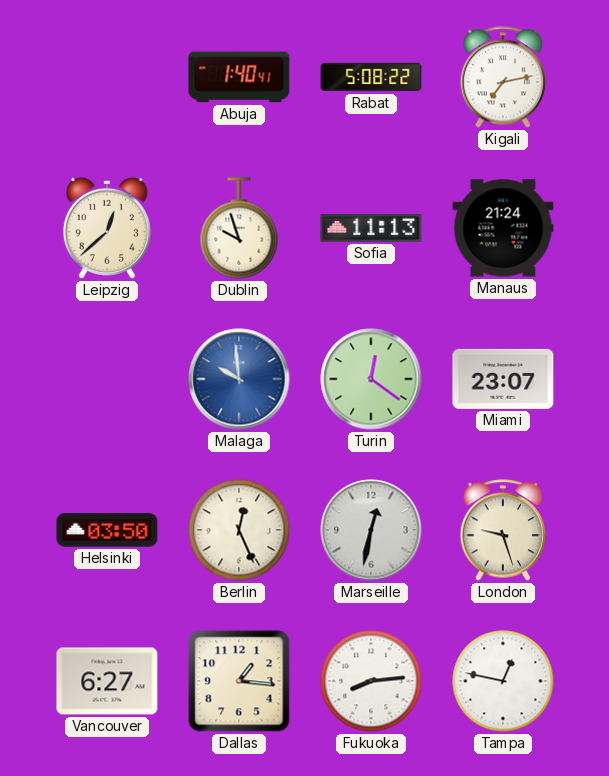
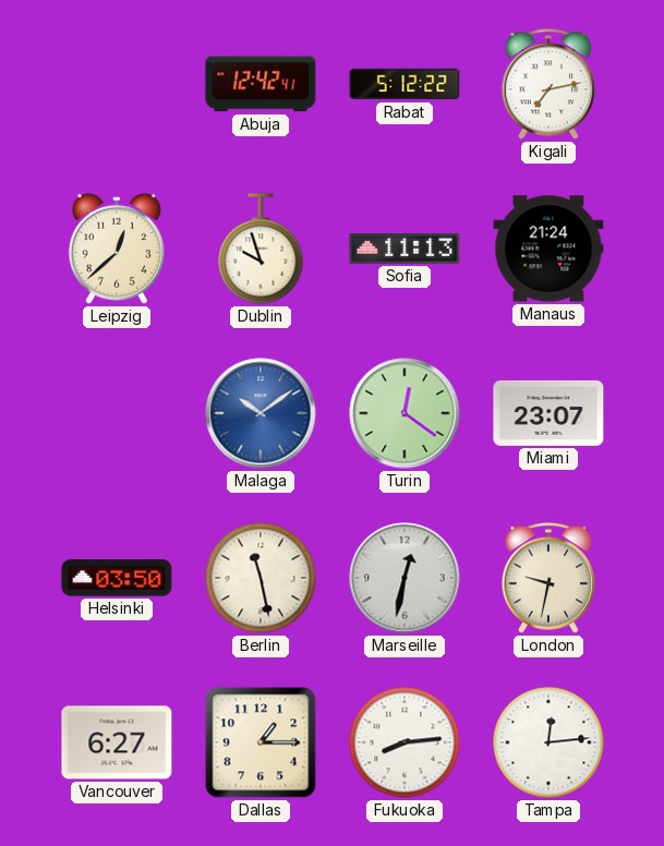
Abuja: 1:40 -> 12:42
Rabat: 5:08 -> 5:12
Malaga: 9:59 -> 10:09
Berlin: 12:26 -> 11:28
London: 9:27 -> 9:32
Dallas: 1:16 -> 1:15
Tampa: 12:47 -> 12:14
